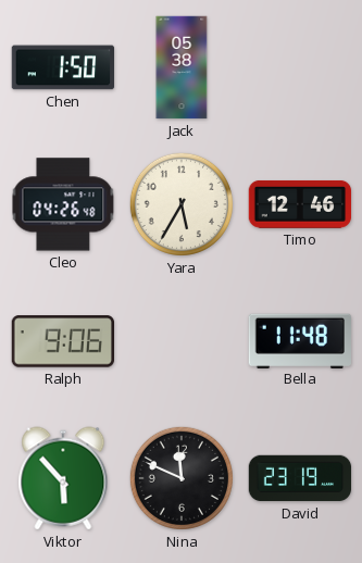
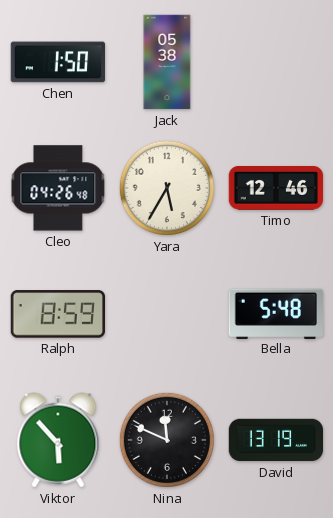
Ralph: 9:06 -> 8:59
Bella: 11:48 -> 5:48
David: 23:19 -> 13:19
